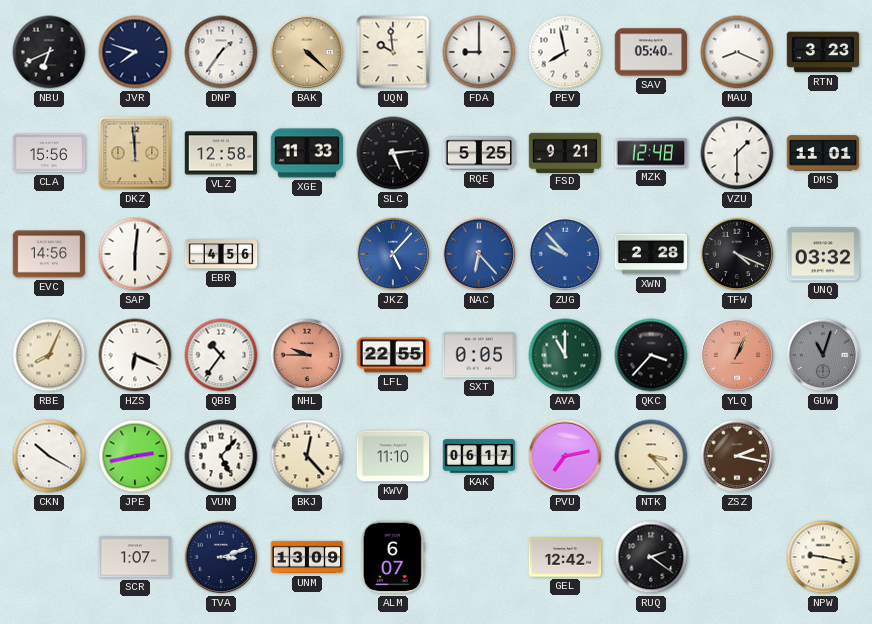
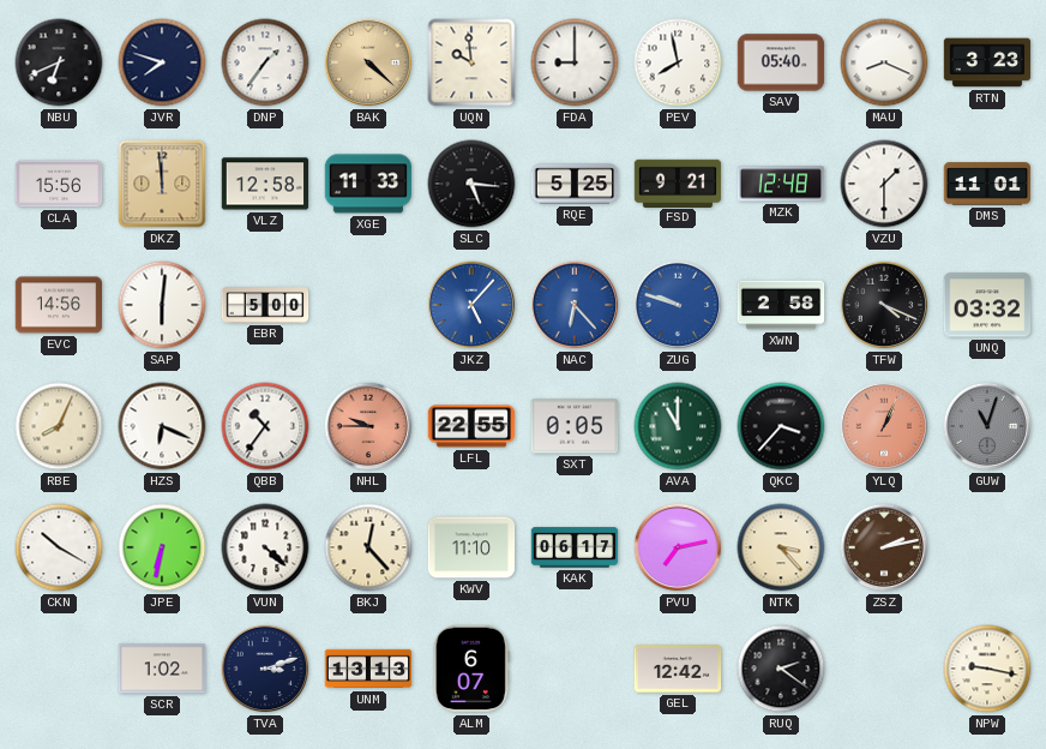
SLC: 5:14 -> 5:16
EBR: 4:56 -> 5:00
ZUG: 9:53 -> 9:48
XWN: 2:28 -> 2:58
JPE: 2:43 -> 6:32
VUN: 5:07 -> 4:22
ZSZ: 2:17 -> 2:13
SCR: 1:07 -> 1:02
UNM: 13:09 -> 13:13
